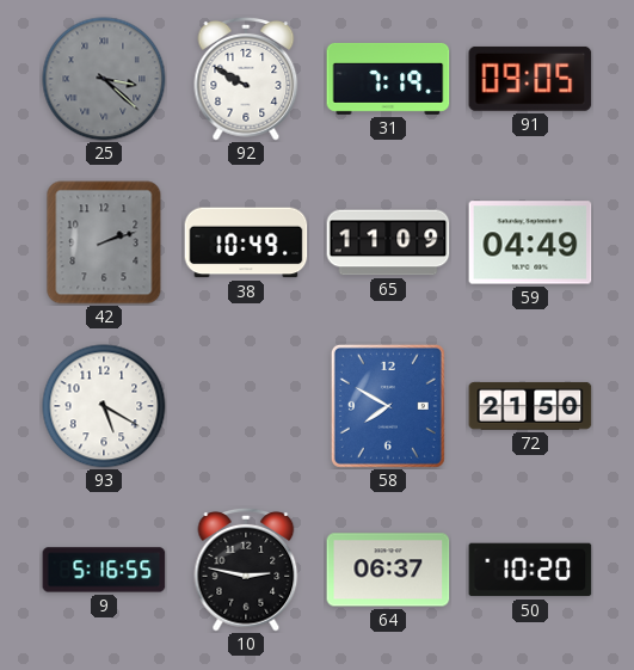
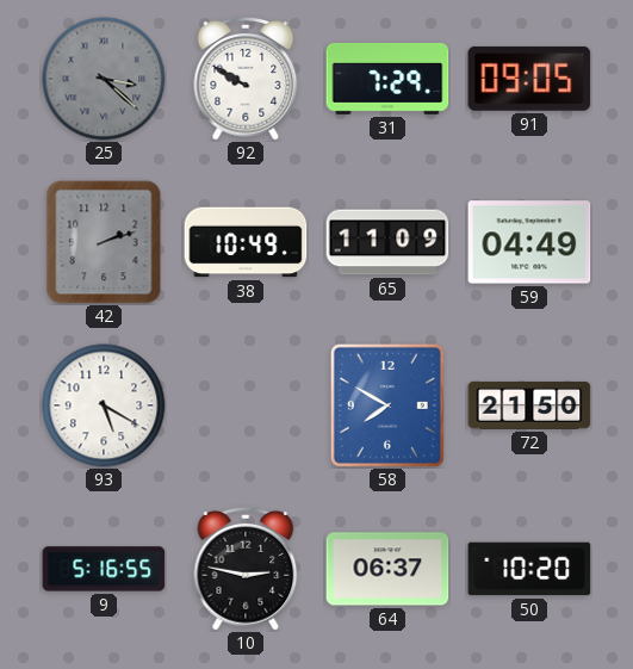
31: 7:19 -> 7:29
